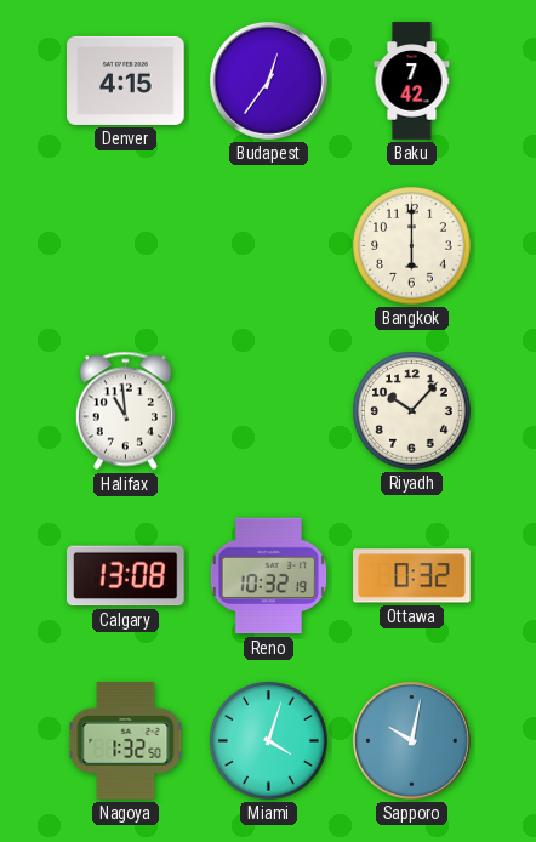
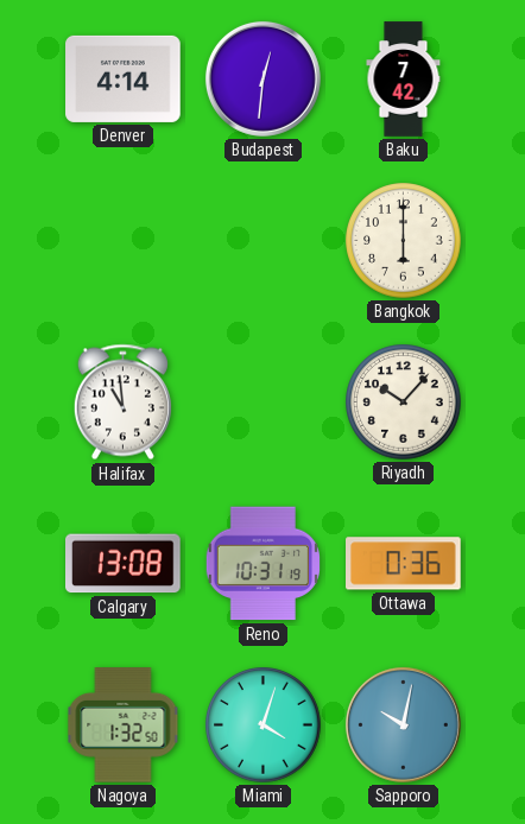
Denver: 4:15 -> 4:14
Budapest: 12:36 -> 12:31
Reno: 10:32 -> 10:31
Ottawa: 0:32 -> 0:36
